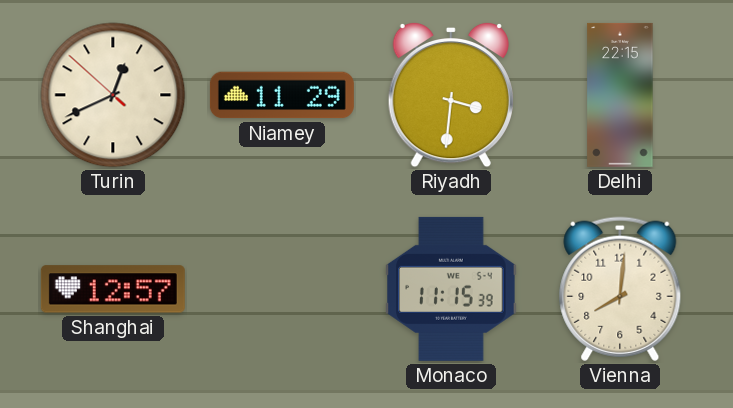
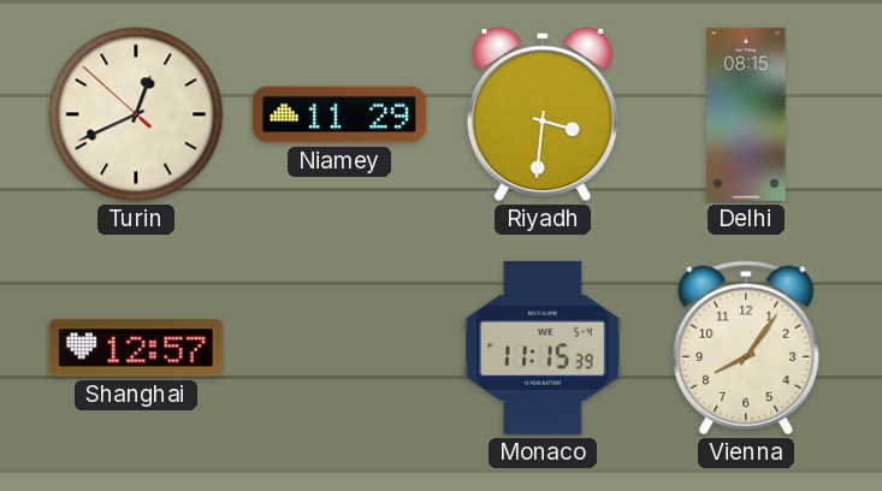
Delhi: 22:15 -> 08:15
Vienna: 8:01 -> 8:06
